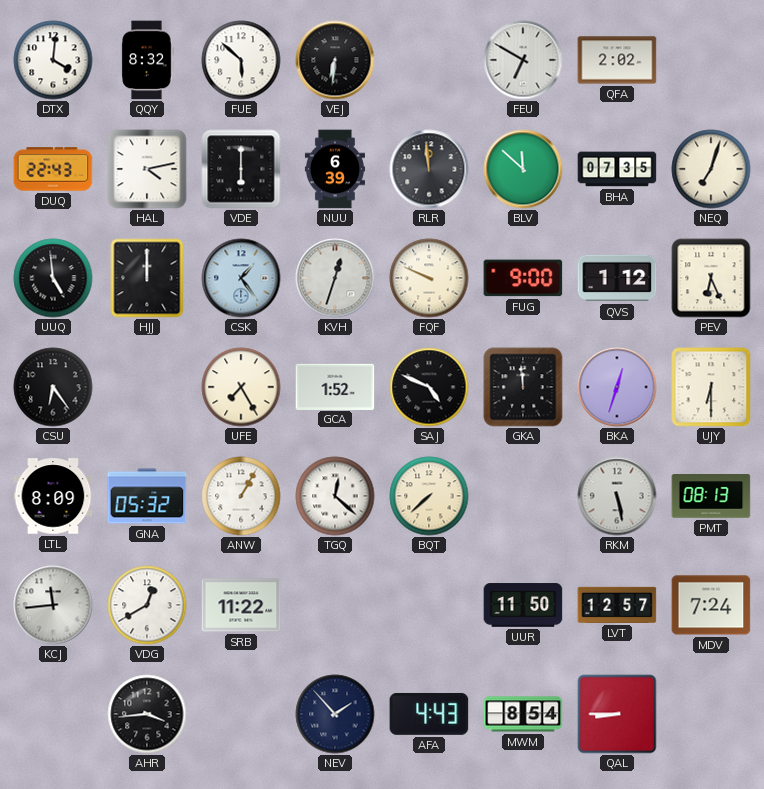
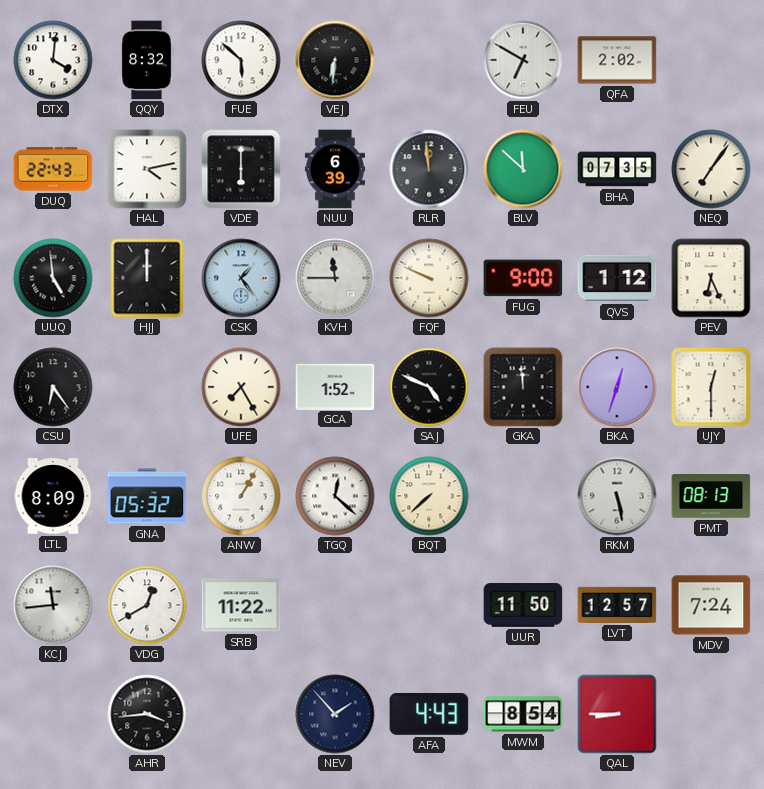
NEQ: 7:03 -> 7:06
KVH: 12:33 -> 11:45
UJY: 6:30 -> 12:30
